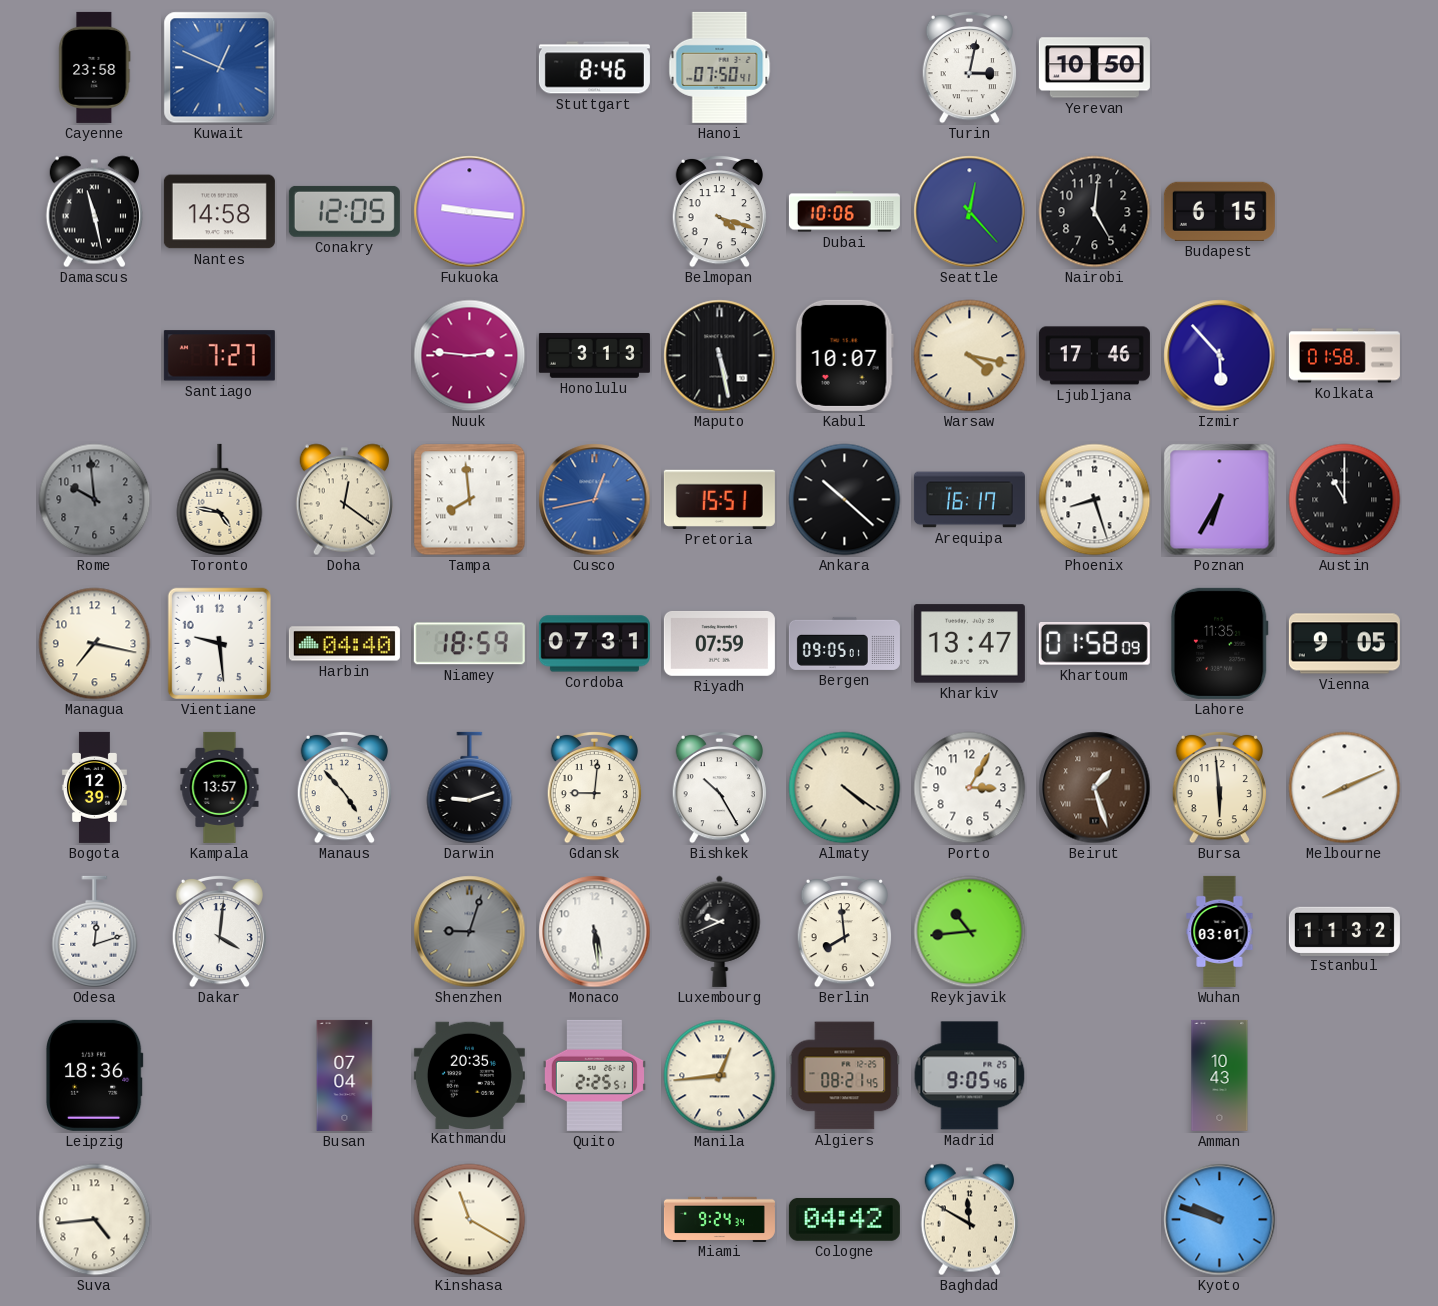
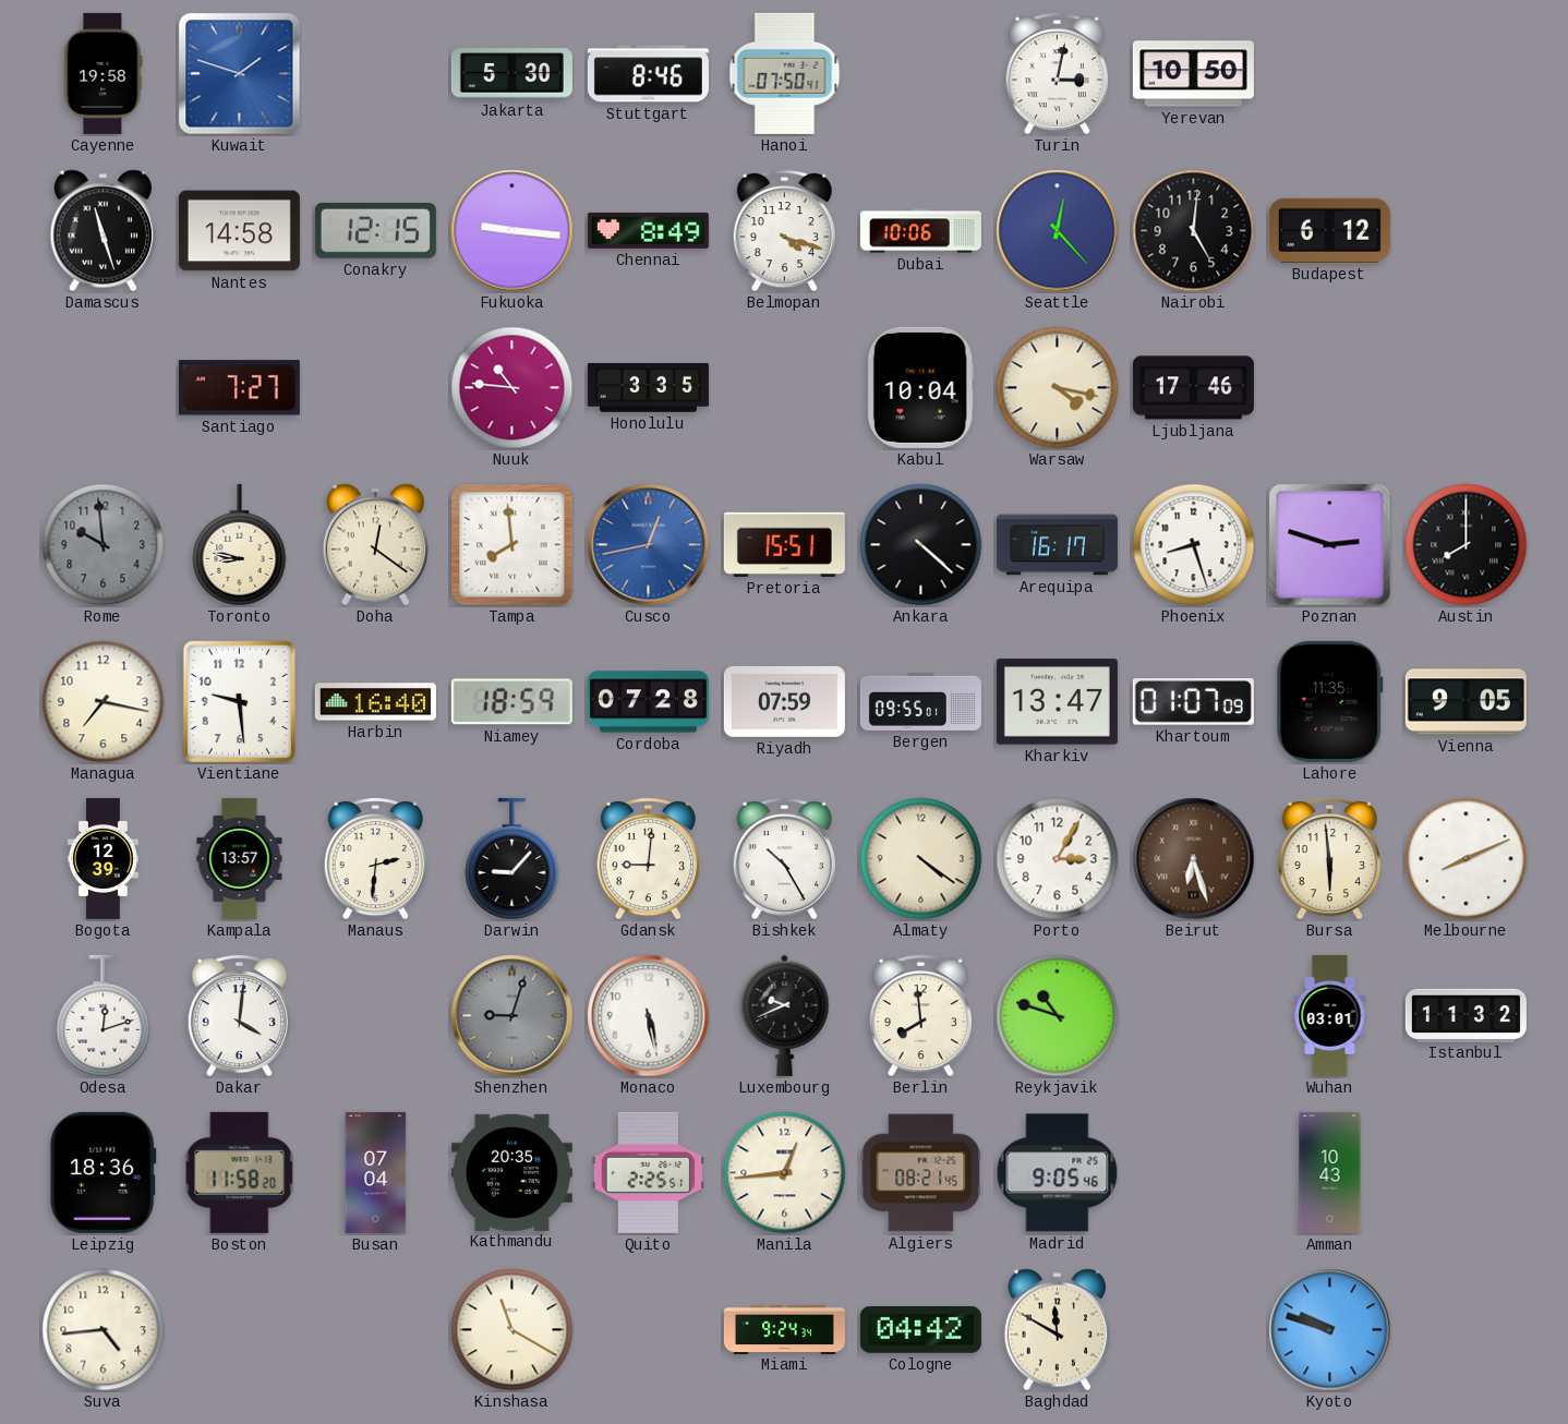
Cayenne: 23:58 -> 19:58
Kuwait: 12:49 -> 1:48
Jakarta: none -> 5:30
Damascus: 11:28 -> 11:27
Conakry: 12:05 -> 12:15
Chennai: none -> 8:49
Budapest: 6:15 -> 6:12
Nuuk: 2:46 -> 10:46
Honolulu: 3:13 -> 3:35
Maputo: 5:28 -> none
Kabul: 10:07 -> 10:04
Izmir: 5:53 -> none
Kolkata: 01:58 -> none
Toronto: 4:47 -> 8:47
Ankara: 10:22 -> 4:22
Poznan: 6:35 -> 2:48
Austin: 11:00 -> 8:00
Harbin: 04:40 -> 16:40
Cordoba: 07:31 -> 07:28
Bergen: 09:05 -> 09:55
Khartoum: 01:58 -> 01:07
Manaus: 4:53 -> 2:31
Darwin: 9:12 -> 9:07
Beirut: 1:27 -> 6:27
Monaco: 5:29 -> 5:28
Reykjavik: 10:44 -> 10:48
Boston: none -> 11:58
